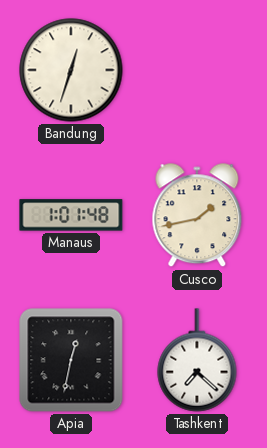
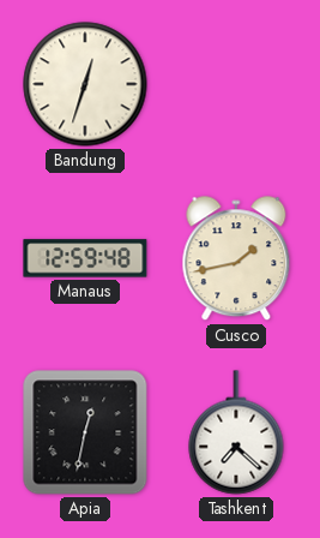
Manaus: 1:01 -> 12:59
